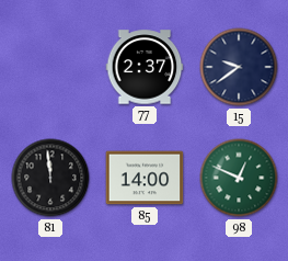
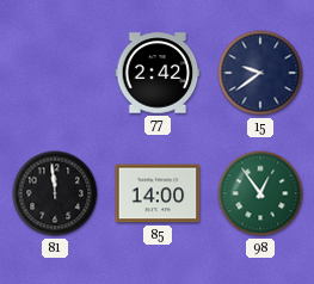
77: 2:37 -> 2:42
98: 12:49 -> 12:54
